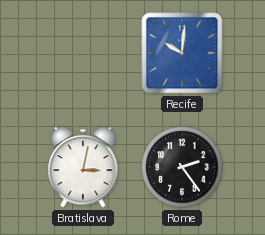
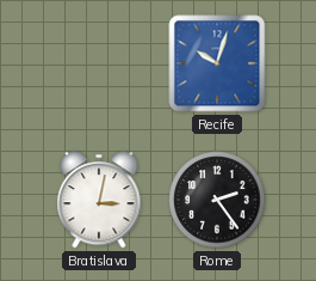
Recife: 10:01 -> 10:03
